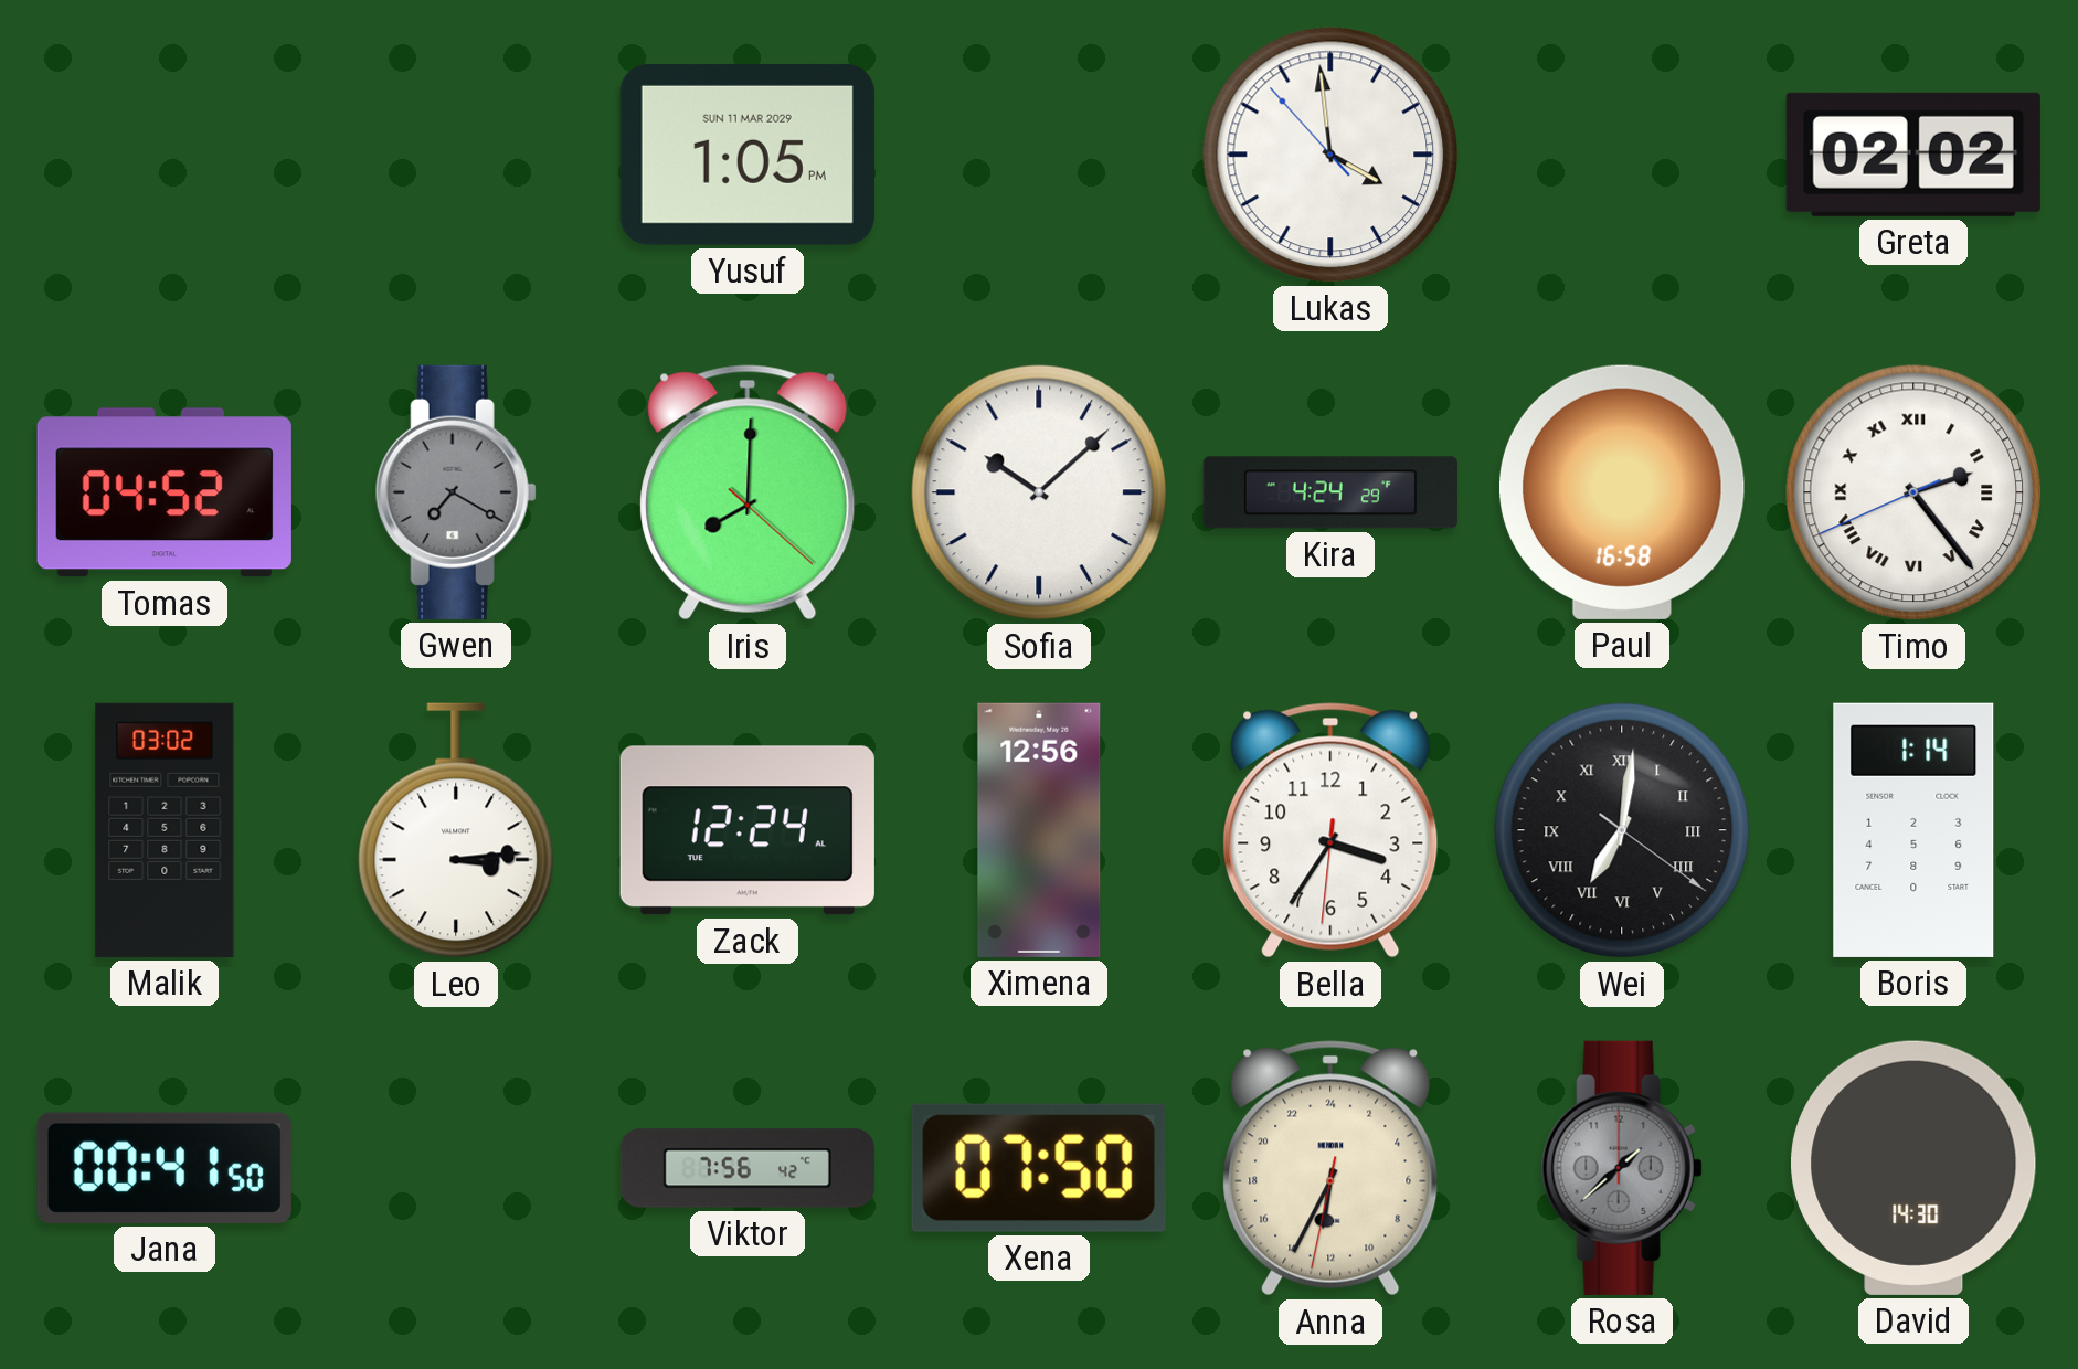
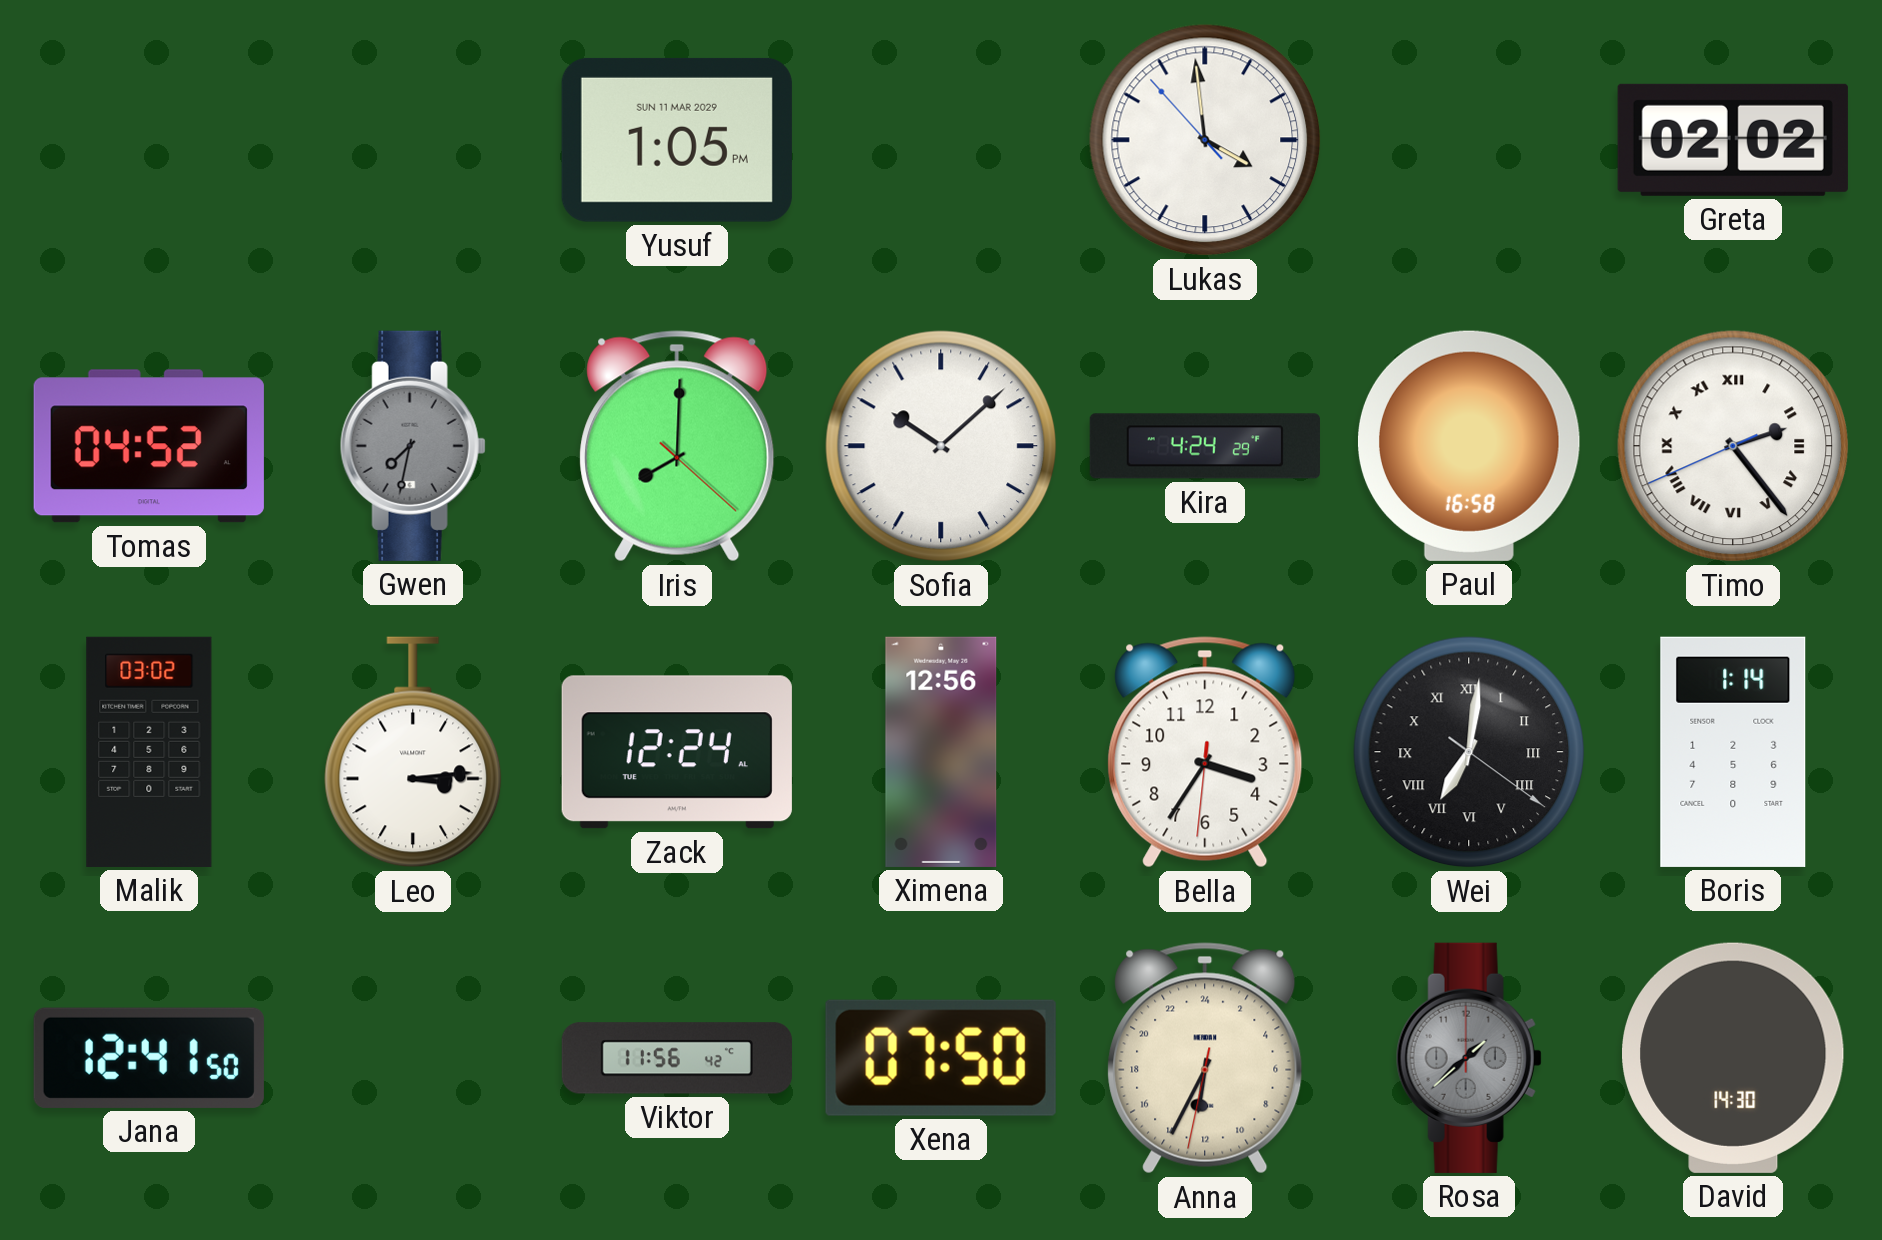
Gwen: 7:20 -> 7:32
Jana: 00:41 -> 12:41
Viktor: 7:56 -> 11:56
